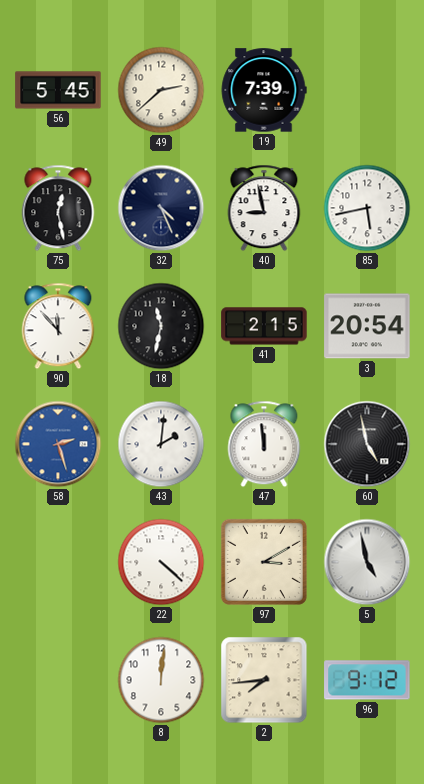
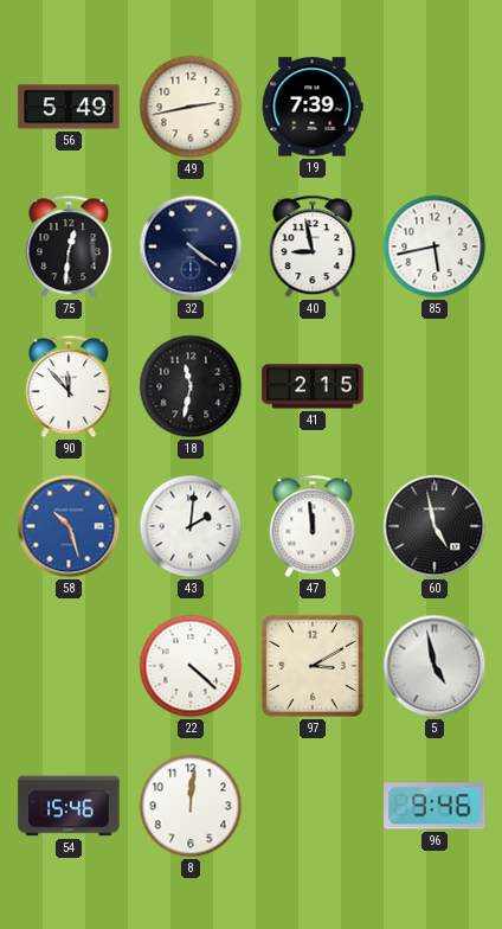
56: 5:45 -> 5:49
49: 2:38 -> 2:43
75: 12:28 -> 12:31
32: 4:26 -> 4:21
3: 20:54 -> none
58: 2:27 -> 10:27
54: none -> 15:46
2: 7:44 -> none
96: 9:12 -> 9:46
